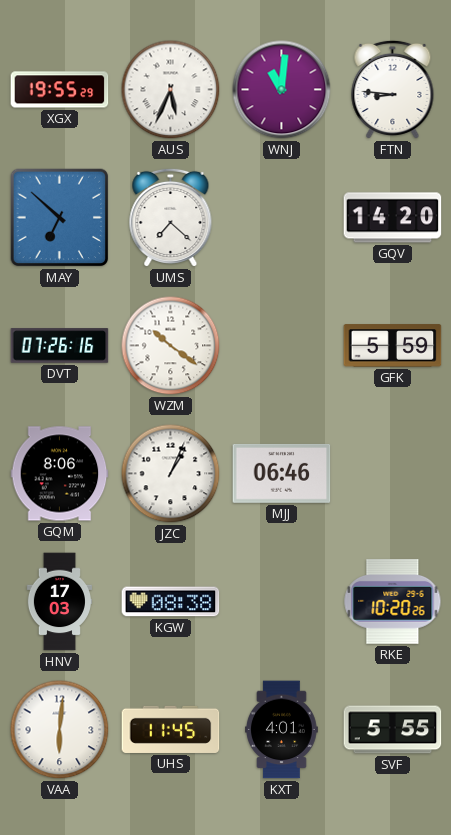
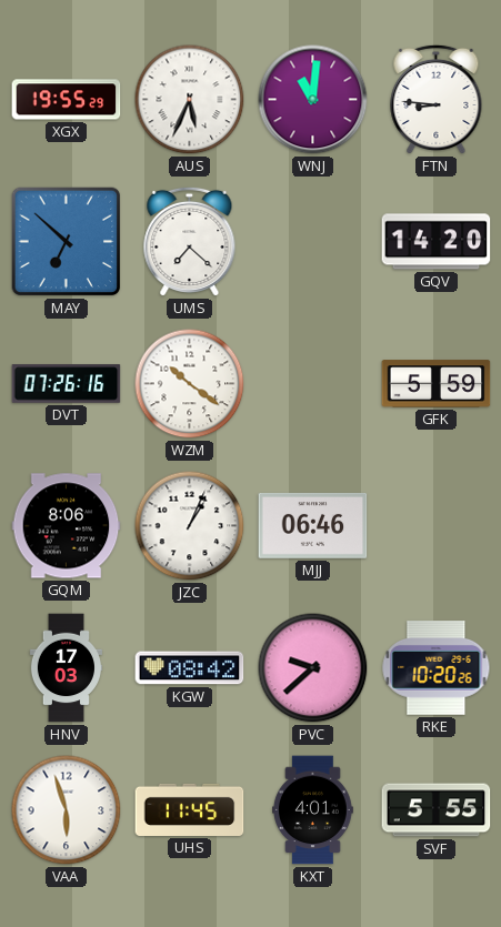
KGW: 08:38 -> 08:42
PVC: none -> 9:38
VAA: 6:01 -> 5:57
